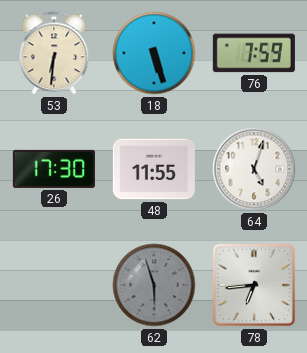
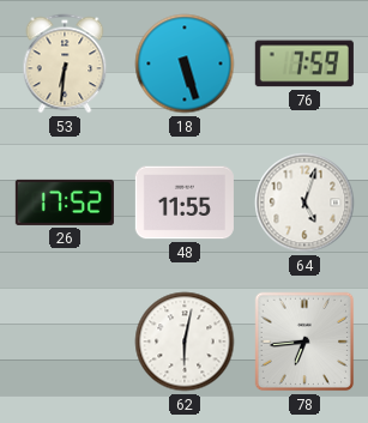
26: 17:30 -> 17:52
62: 5:57 -> 6:02
62 dial: grey -> white
